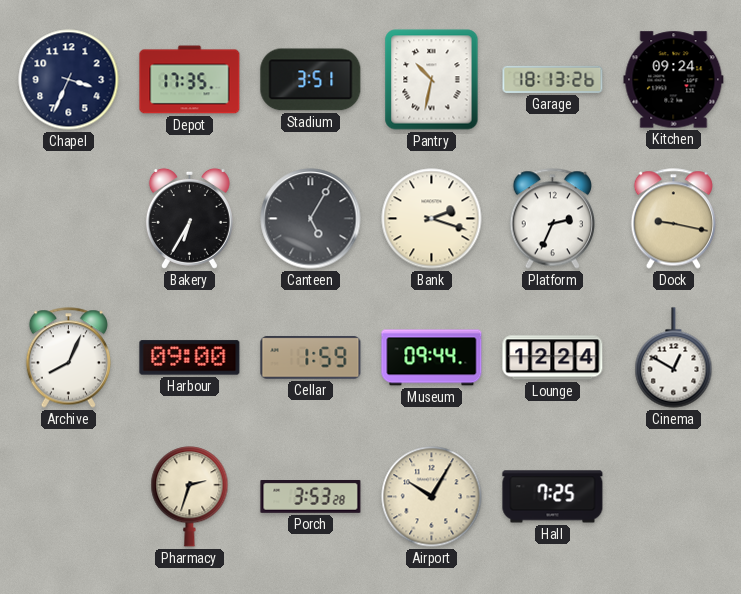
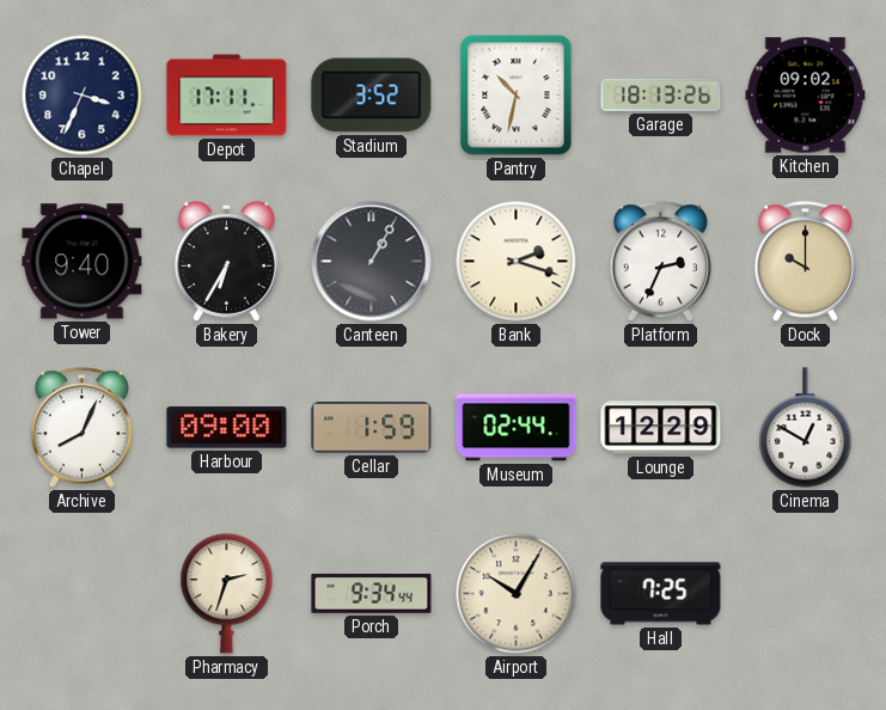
Depot: 17:35 -> 17:11
Stadium: 3:51 -> 3:52
Kitchen: 09:24 -> 09:02
Tower: none -> 9:40
Canteen: 5:05 -> 1:05
Dock: 9:17 -> 10:00
Museum: 09:44 -> 02:44
Lounge: 12:24 -> 12:29
Porch: 3:53 -> 9:34
